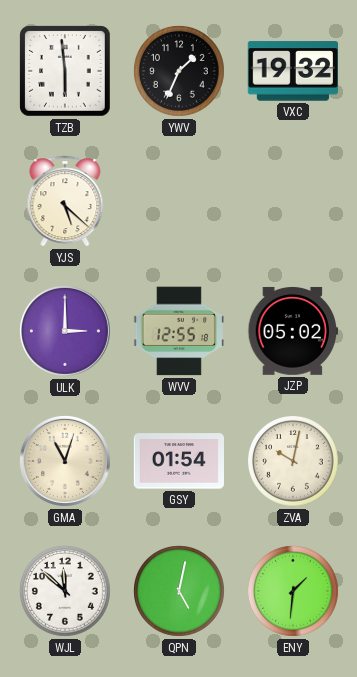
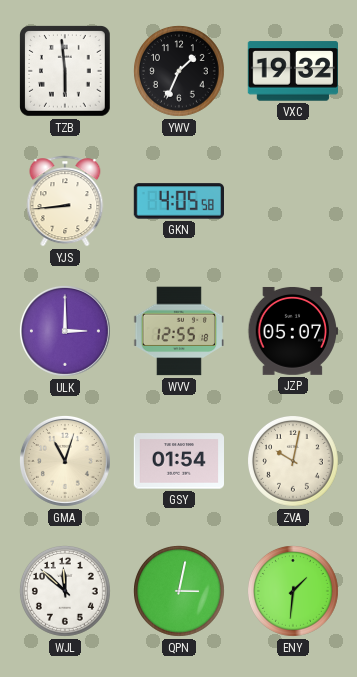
YJS: 5:22 -> 8:44
GKN: none -> 4:05
JZP: 05:02 -> 05:07
QPN: 5:02 -> 3:02
